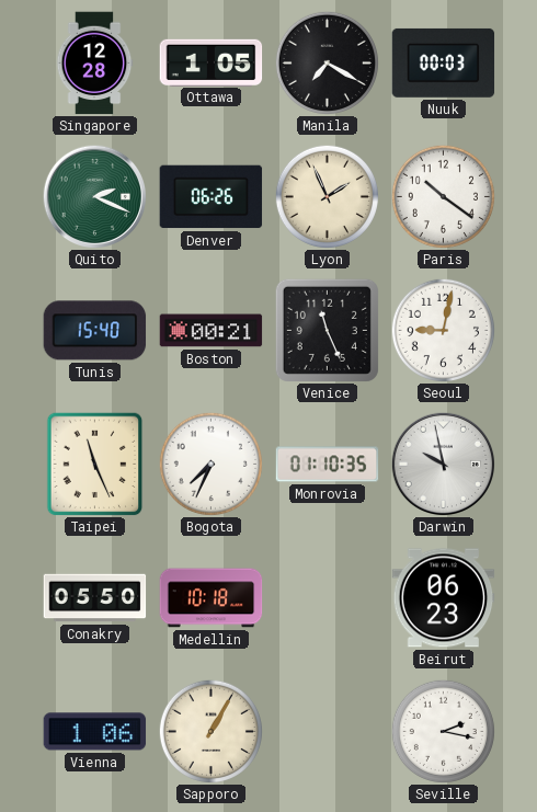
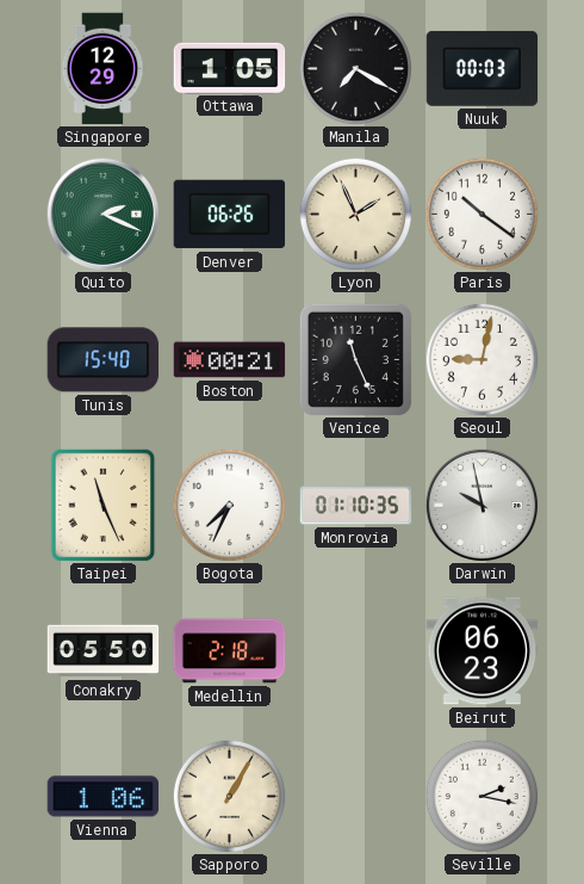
Singapore: 12:28 -> 12:29
Medellin: 10:18 -> 2:18
